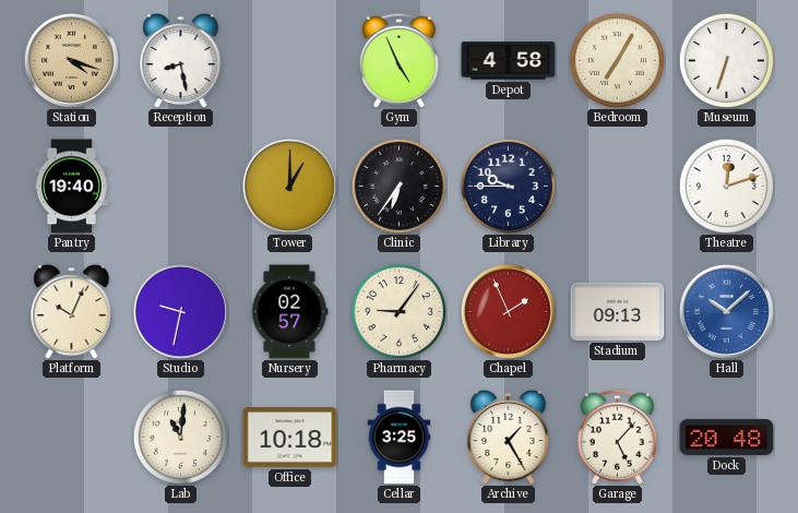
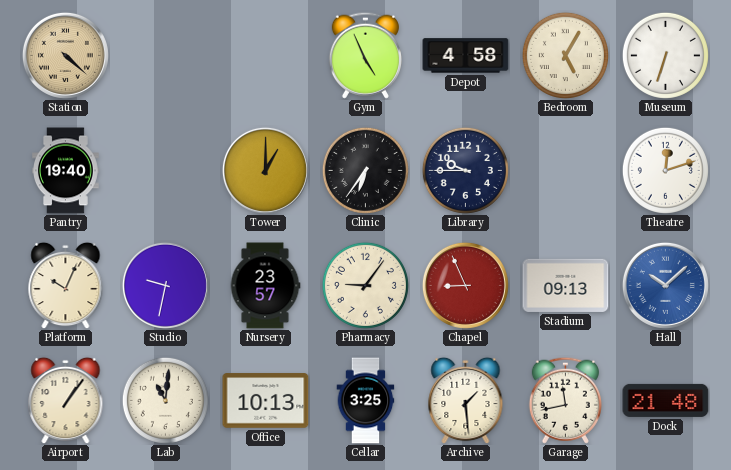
Station: 4:18 -> 4:22
Reception: 8:28 -> none
Bedroom: 7:05 -> 5:05
Nursery: 02:57 -> 23:57
Chapel: 1:56 -> 8:56
Airport: none -> 1:06
Office: 10:18 -> 10:13
Archive: 1:25 -> 1:29
Garage: 5:07 -> 11:43
Dock: 20:48 -> 21:48
